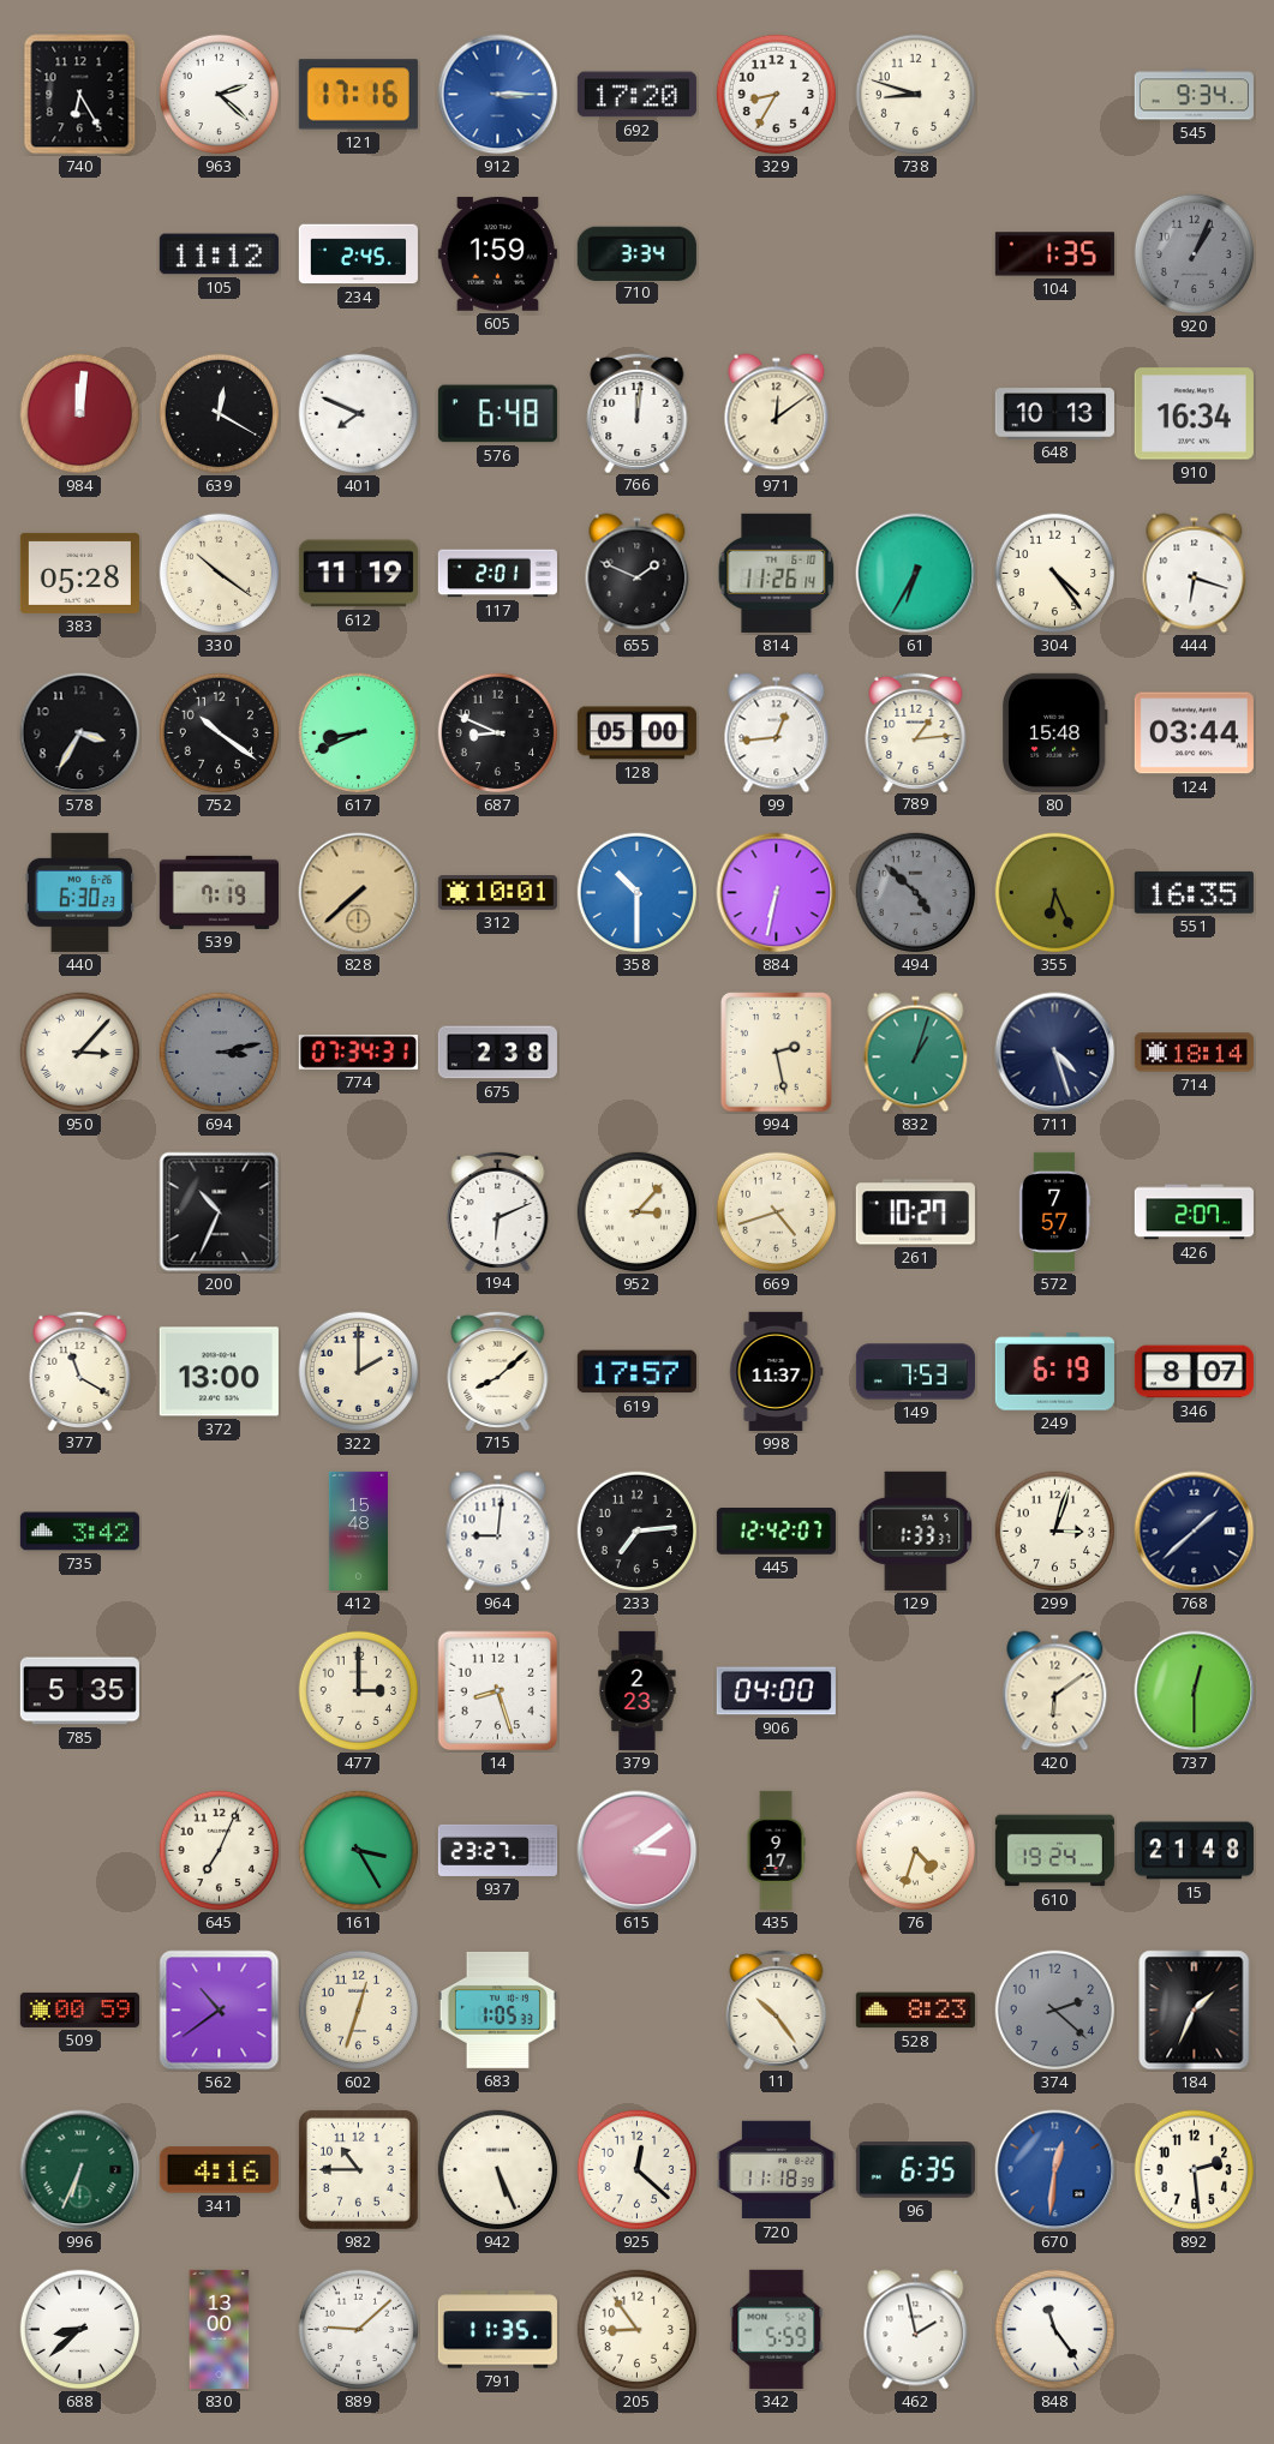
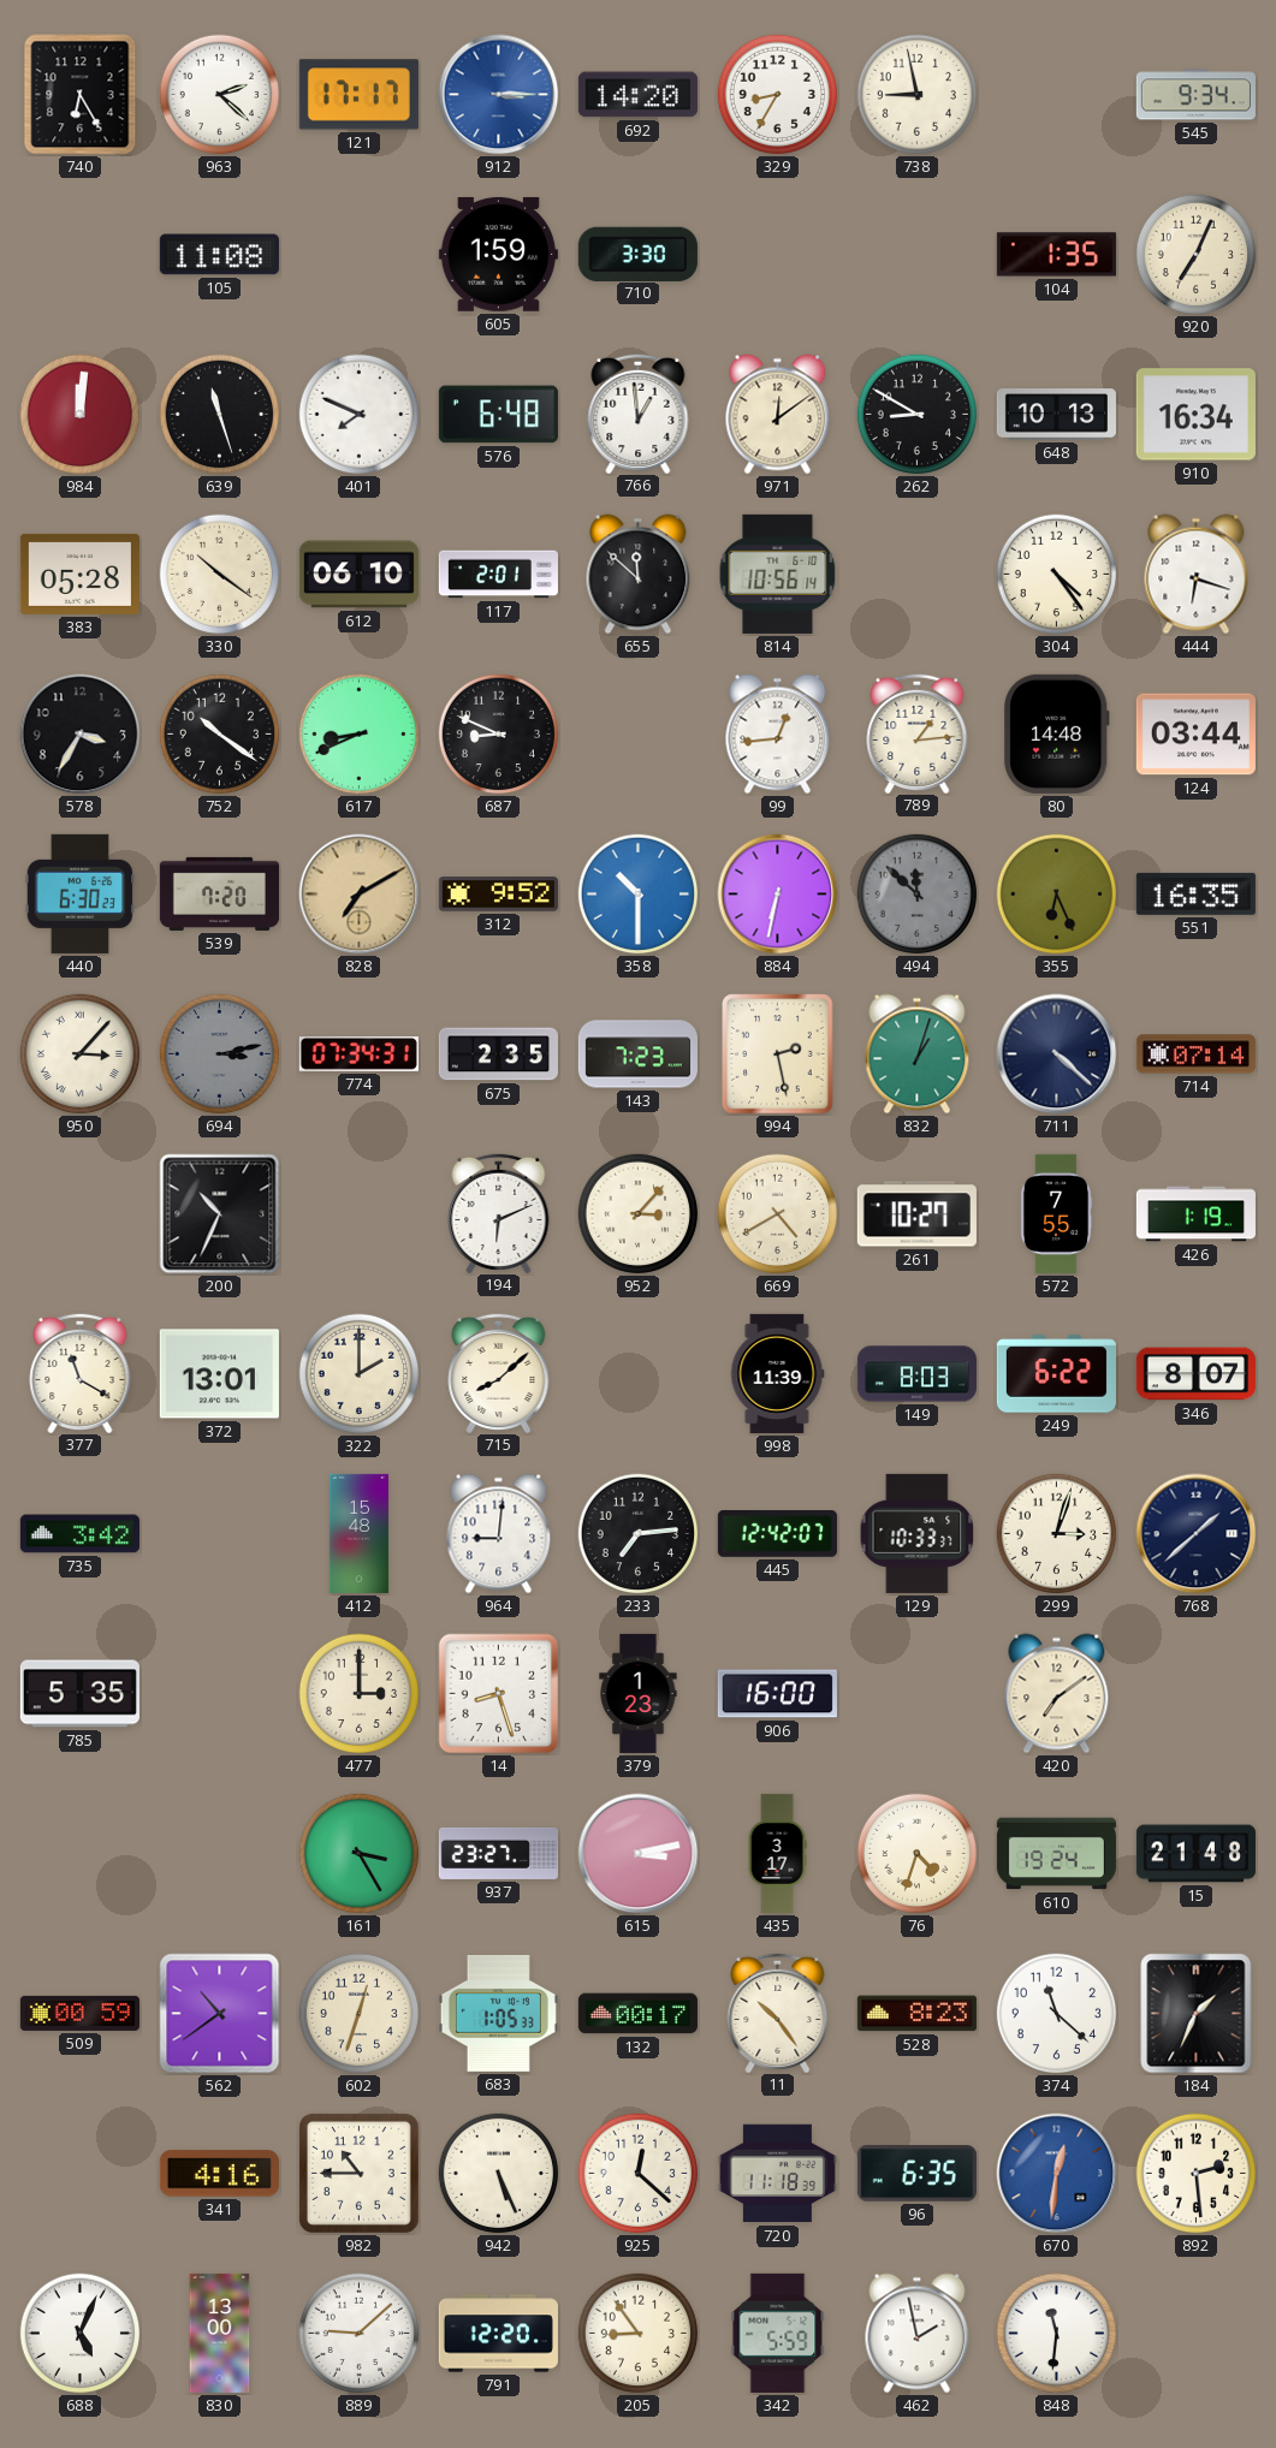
121: 17:16 -> 17:17
692: 17:20 -> 14:20
738: 8:48 -> 8:58
105: 11:12 -> 11:08
234: 2:45 -> none
710: 3:34 -> 3:30
920: 1:04 -> 7:04
920 dial: grey -> cream
639: 12:20 -> 11:27
766: 12:01 -> 12:59
262: none -> 8:50
612: 11:19 -> 06:10
655: 1:49 -> 11:52
814: 11:26 -> 10:56
61: 6:35 -> none
128: 05:00 -> none
80: 15:48 -> 14:48
539: 7:19 -> 7:20
828: 7:38 -> 7:10
312: 10:01 -> 9:52
494: 4:52 -> 11:52
675: 2:38 -> 2:35
143: none -> 7:23
711: 4:27 -> 4:22
714: 18:14 -> 07:14
669: 4:42 -> 4:40
572: 7:57 -> 7:55
426: 2:07 -> 1:19
372: 13:00 -> 13:01
619: 17:57 -> none
998: 11:37 -> 11:39
149: 7:53 -> 8:03
249: 6:19 -> 6:22
129: 1:33 -> 10:33
379: 2:23 -> 1:23
906: 04:00 -> 16:00
420: 6:09 -> 7:09
737: 12:30 -> none
645: 7:04 -> none
615: 3:09 -> 3:13
435: 9:17 -> 3:17
132: none -> 00:17
374: 2:22 -> 11:22
374 dial: grey -> white
996: 6:34 -> none
688: 8:38 -> 5:04
791: 11:35 -> 12:20
848: 11:24 -> 11:31
